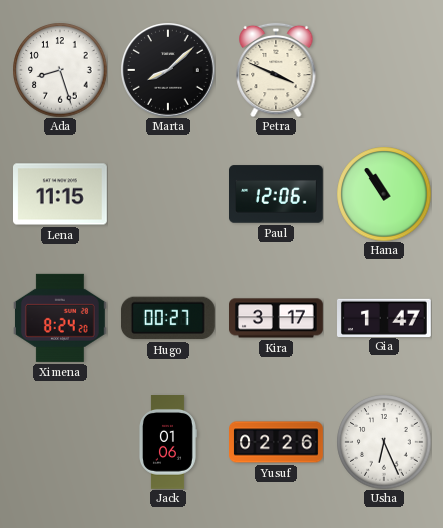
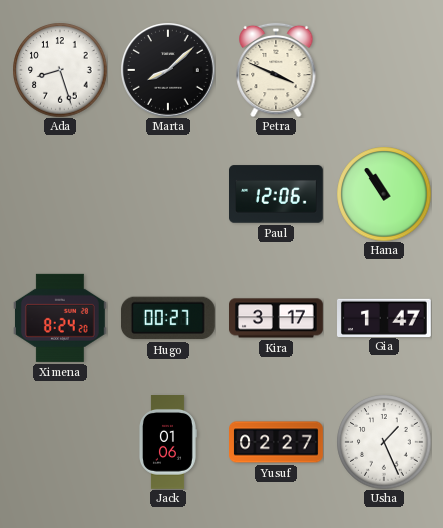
Lena: 11:15 -> none
Yusuf: 02:26 -> 02:27
Usha: 6:26 -> 1:26
